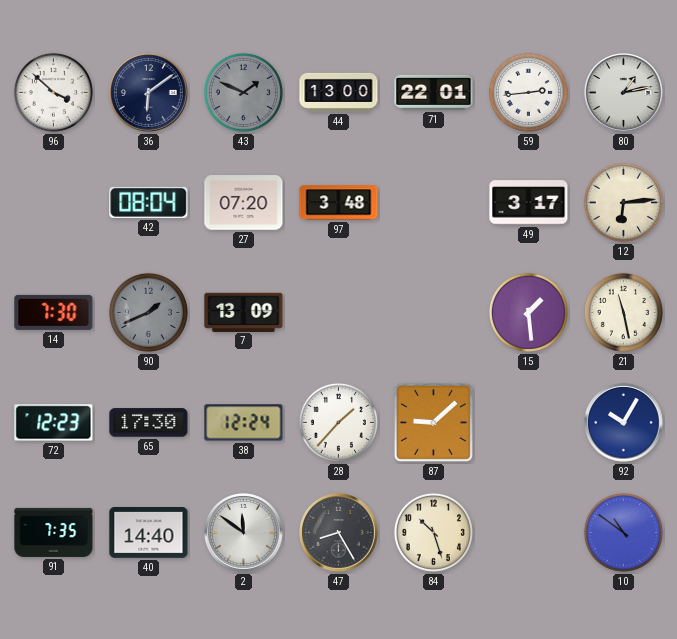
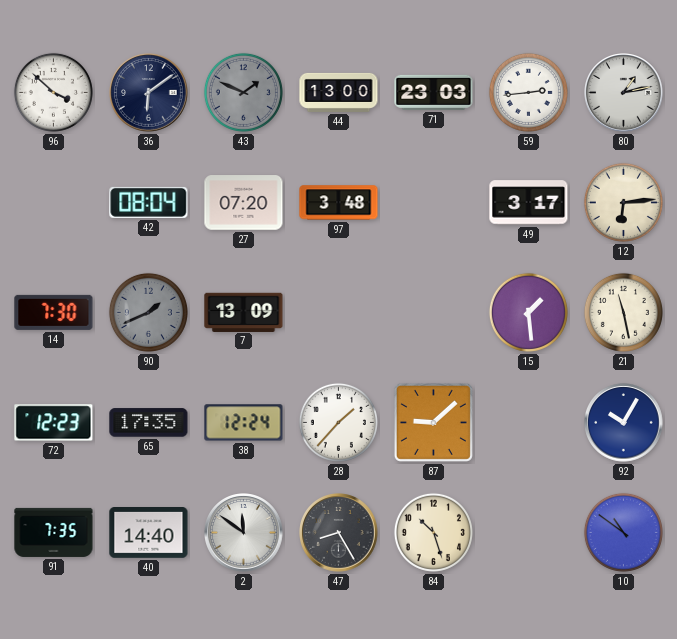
71: 22:01 -> 23:03
65: 17:30 -> 17:35
